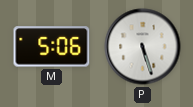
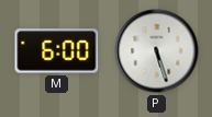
M: 5:06 -> 6:00
